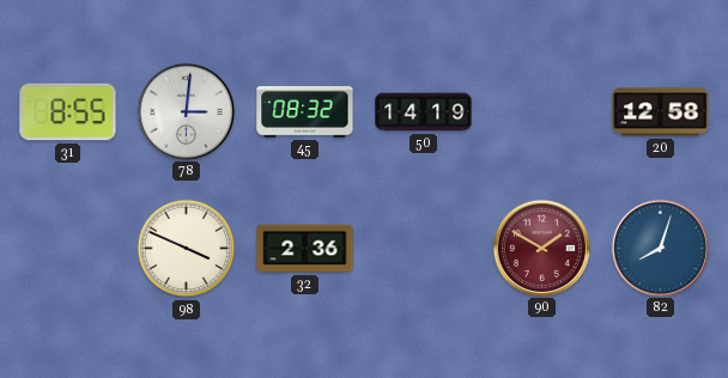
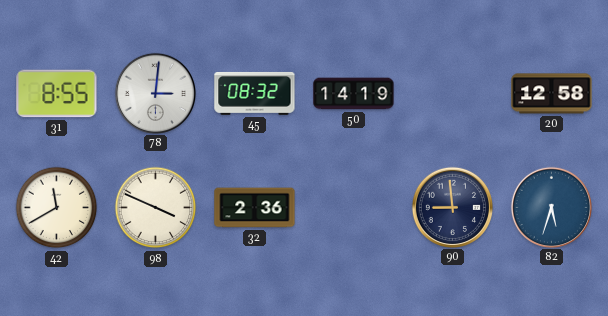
42: none -> 11:40
90: 1:50 -> 8:59
90 dial: burgundy -> navy
82: 8:03 -> 5:33
